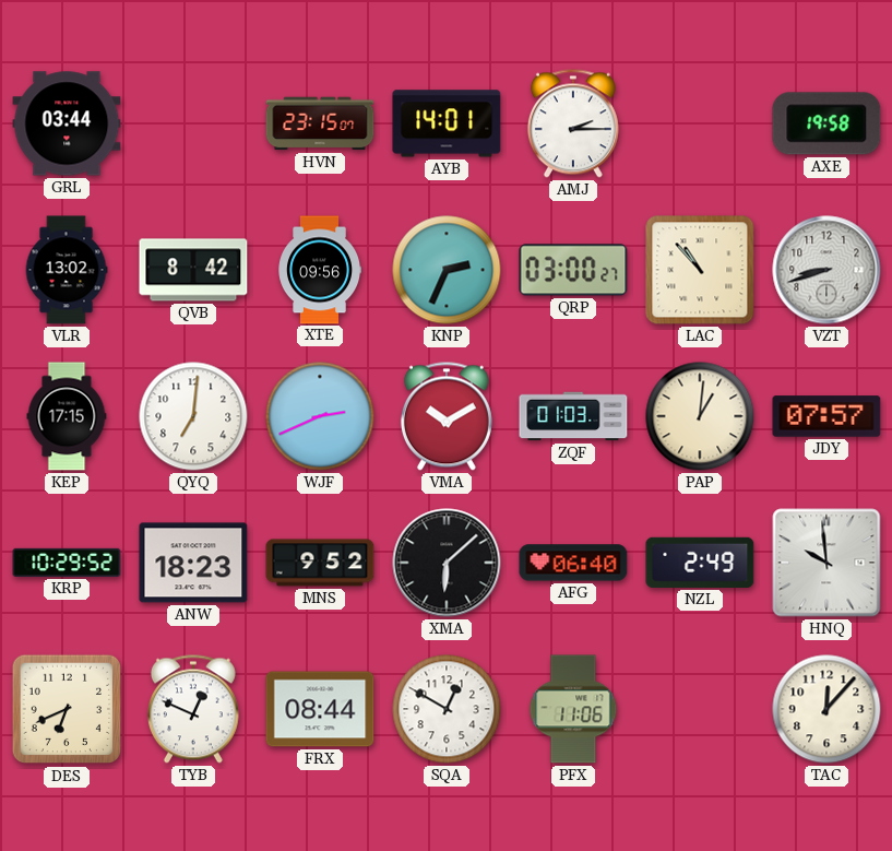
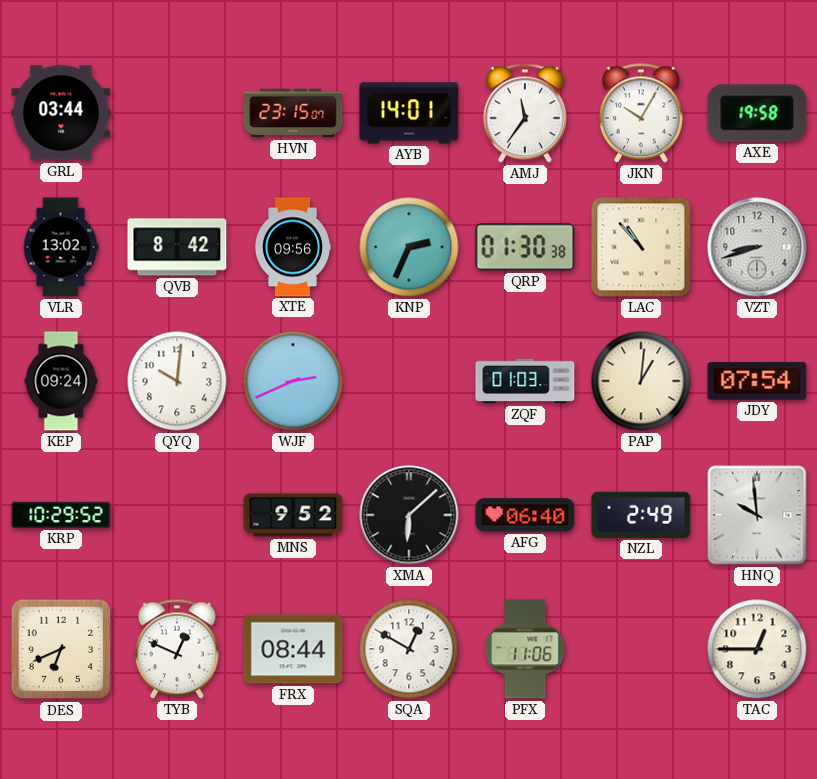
AMJ: 2:15 -> 11:36
JKN: none -> 10:05
QRP: 03:00 -> 01:30
KEP: 17:15 -> 09:24
QYQ: 7:01 -> 10:01
VMA: 10:10 -> none
JDY: 07:57 -> 07:54
ANW: 18:23 -> none
TAC: 12:07 -> 12:45
